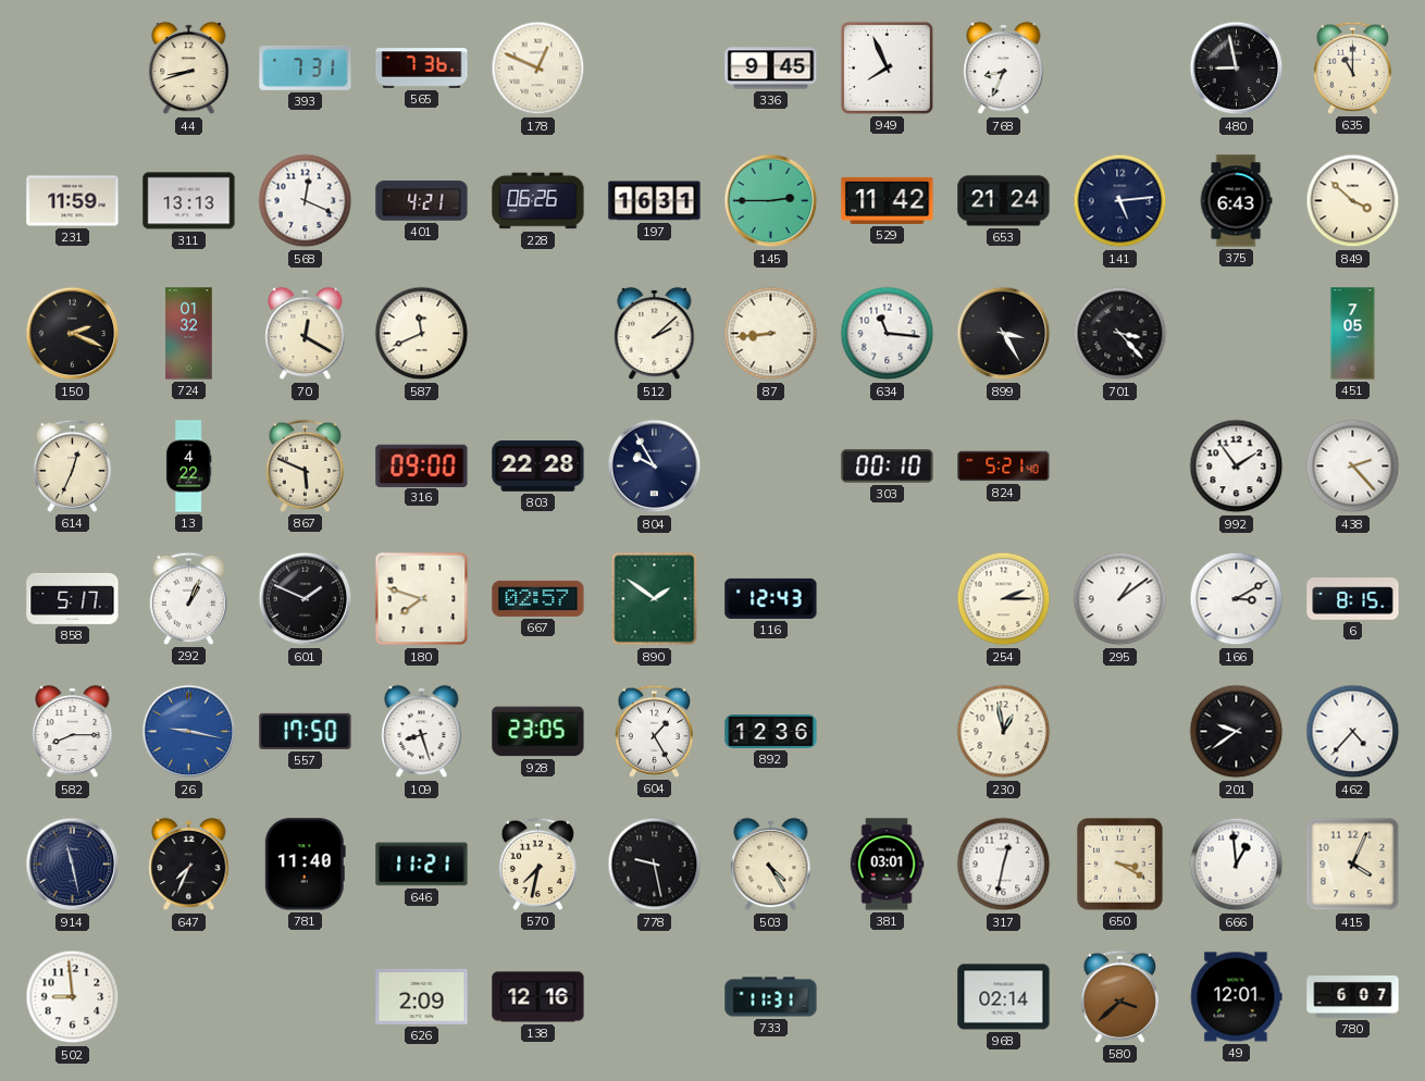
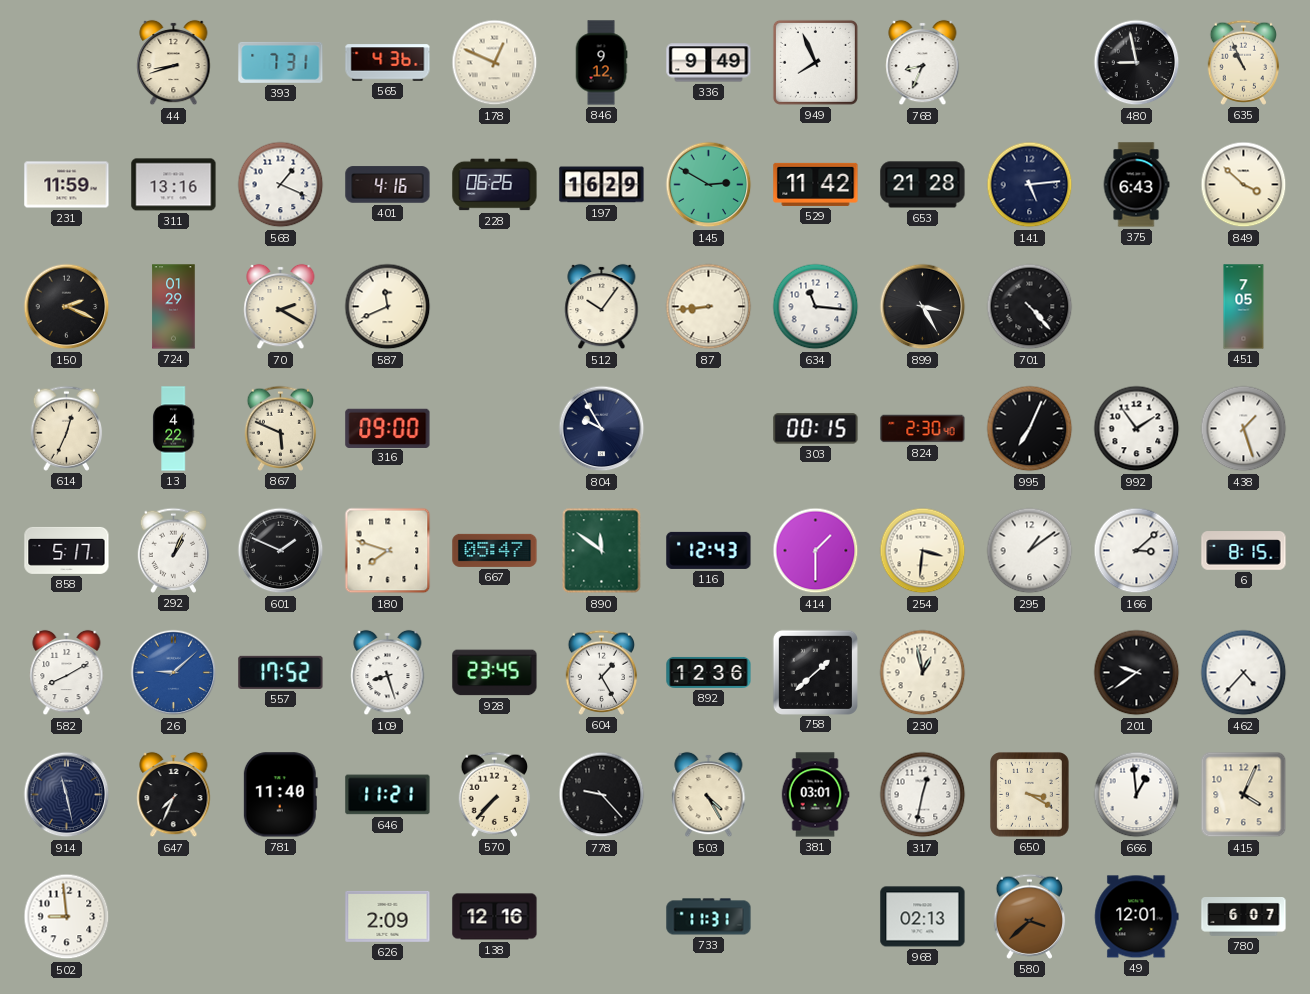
565: 7:36 -> 4:36
846: none -> 9:12
336: 9:45 -> 9:49
635: 11:00 -> 10:56
311: 13:13 -> 13:16
568: 12:19 -> 1:19
401: 4:21 -> 4:16
197: 16:31 -> 16:29
145: 2:45 -> 2:50
653: 21:24 -> 21:28
724: 01:32 -> 01:29
70: 12:20 -> 2:20
512: 2:08 -> 10:06
701: 3:23 -> 4:23
803: 22:28 -> none
303: 00:10 -> 00:15
824: 5:21 -> 2:30
995: none -> 7:04
438: 2:23 -> 1:27
667: 02:57 -> 05:47
890: 1:51 -> 11:51
414: none -> 1:30
254: 2:15 -> 3:31
166: 3:10 -> 3:08
582: 8:15 -> 8:10
26: 9:17 -> 9:08
557: 17:50 -> 17:52
928: 23:05 -> 23:45
758: none -> 1:38
570: 7:32 -> 7:37
778: 9:28 -> 9:23
968: 02:14 -> 02:13
